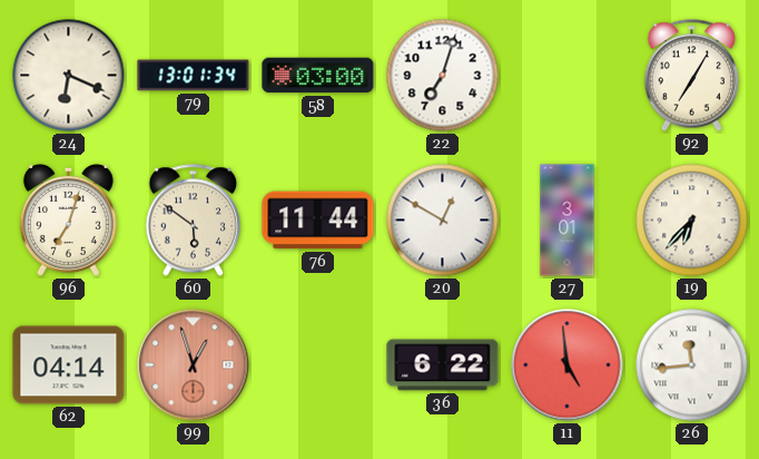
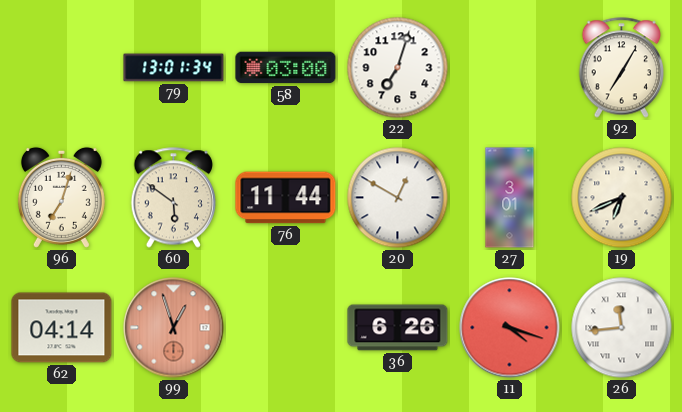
24: 6:19 -> none
19: 6:37 -> 6:41
36: 6:22 -> 6:26
11: 4:59 -> 4:18
